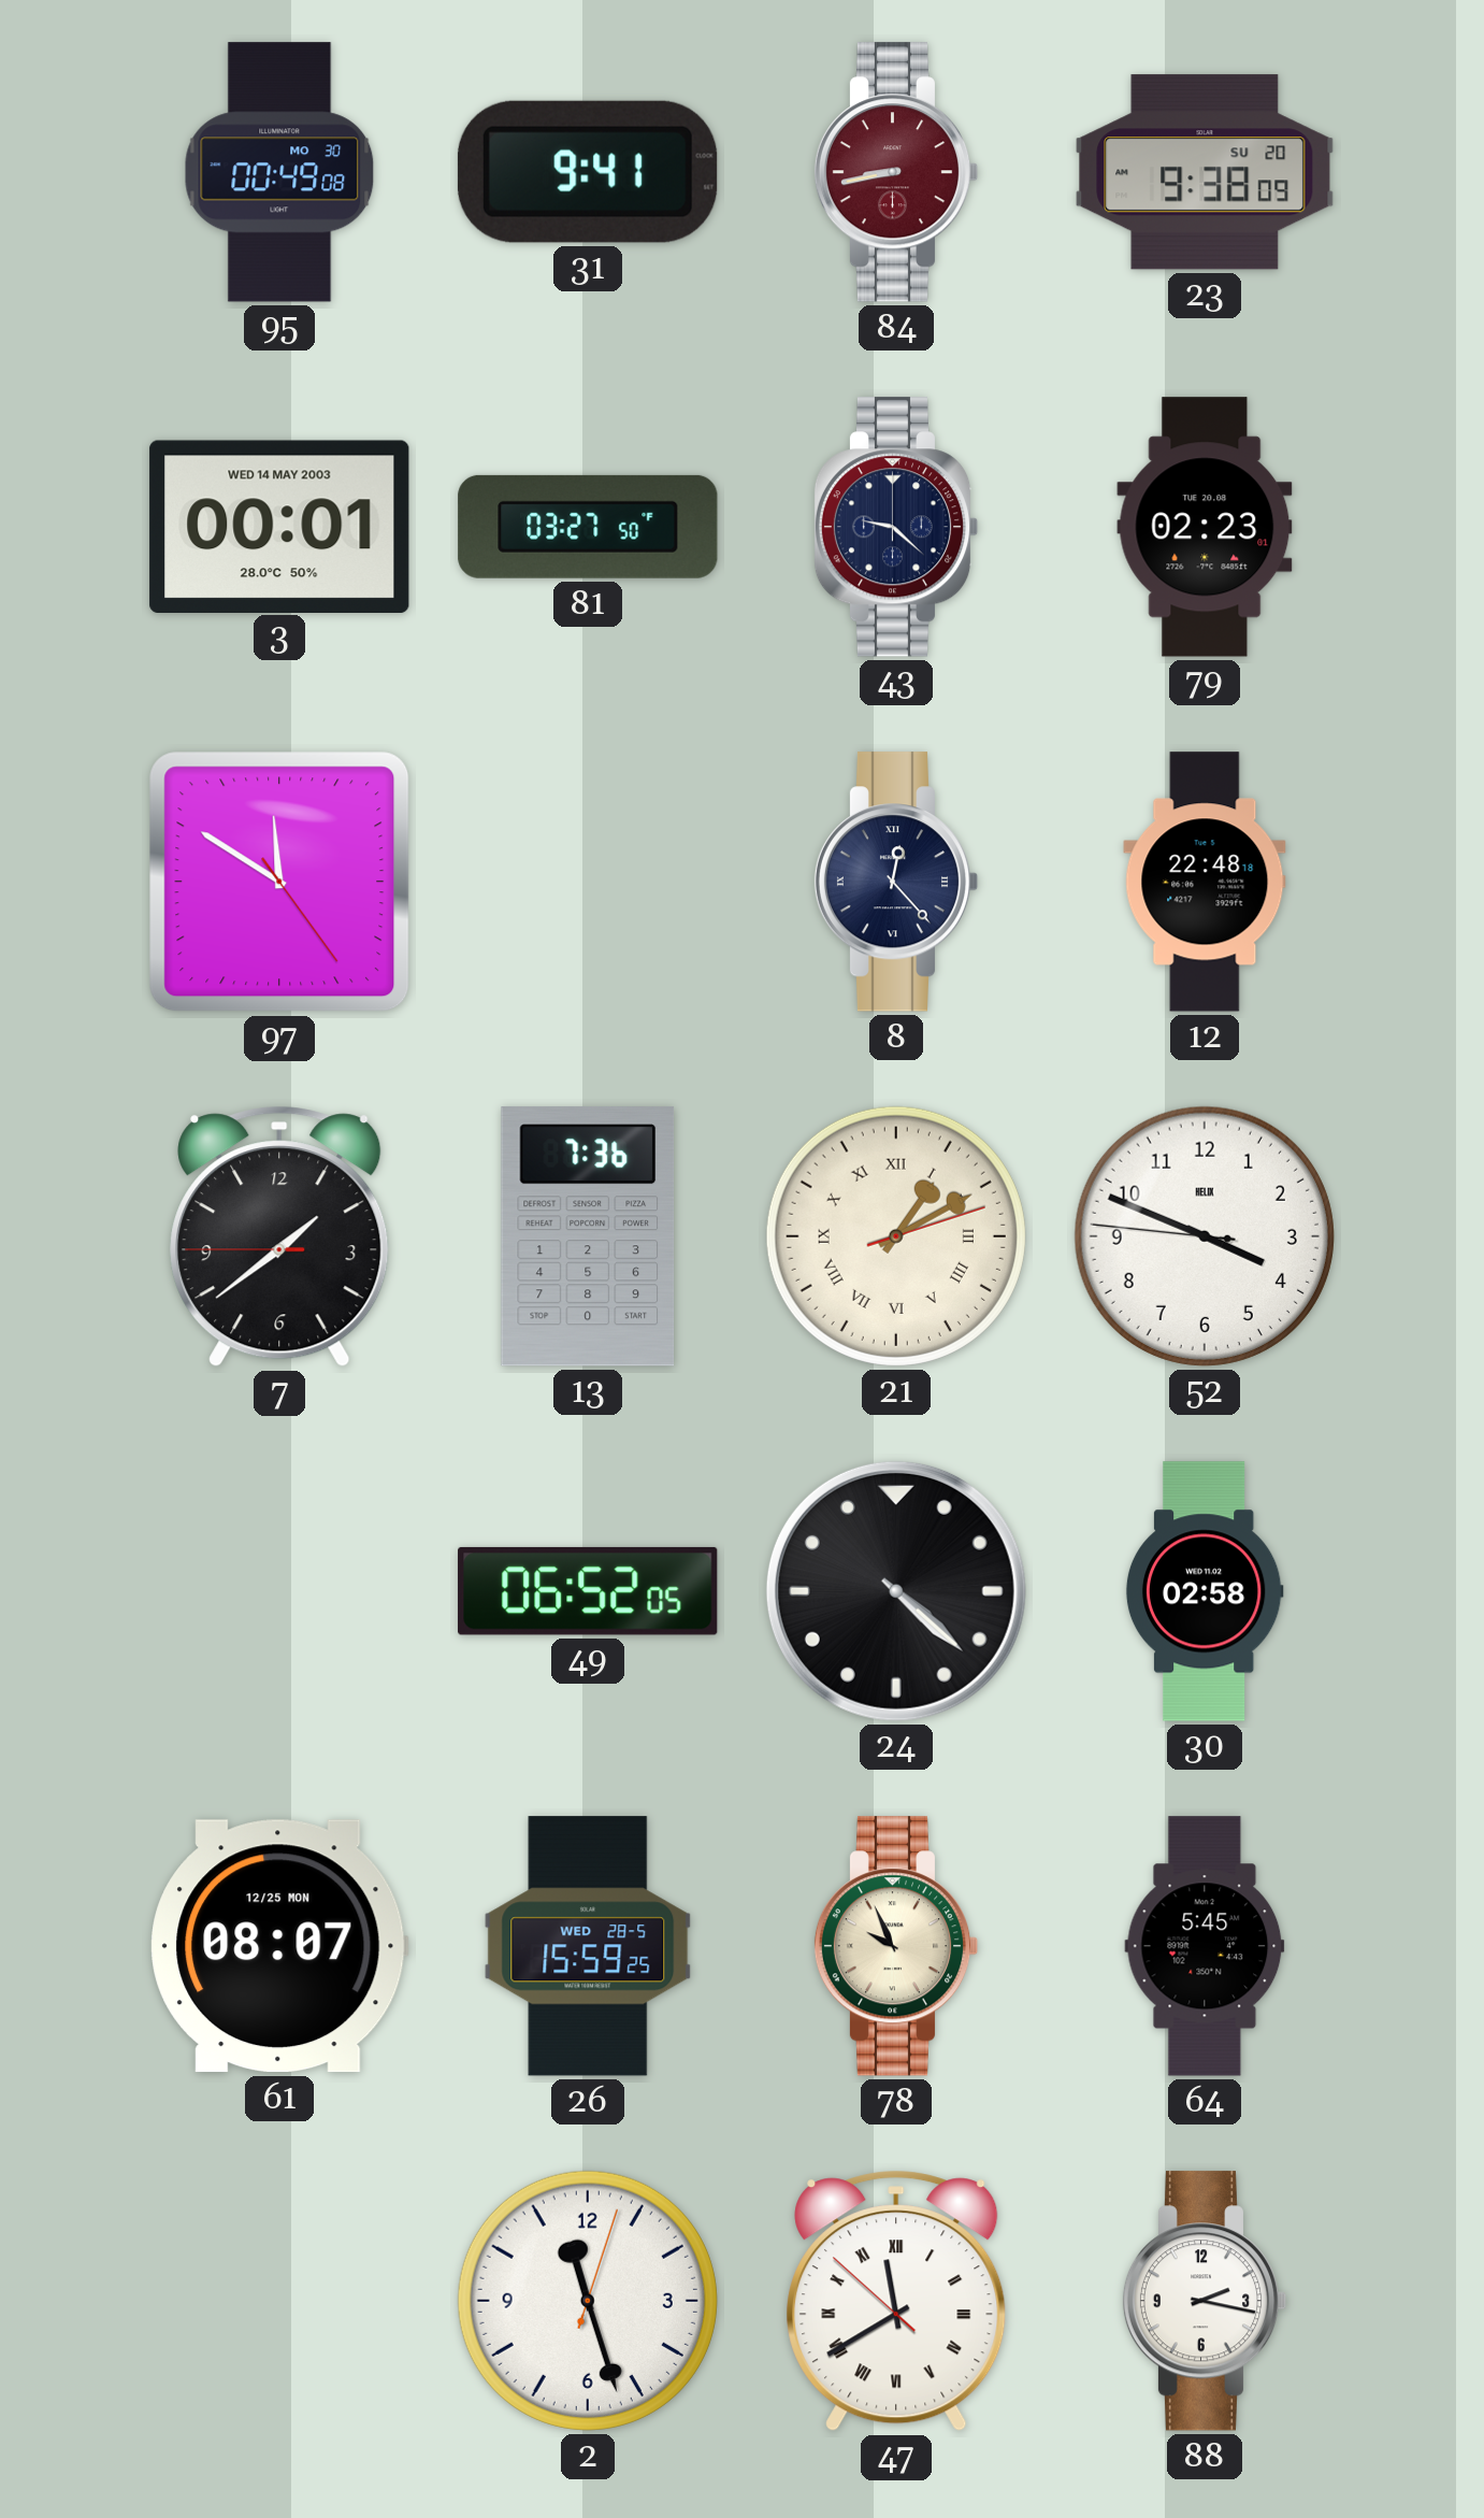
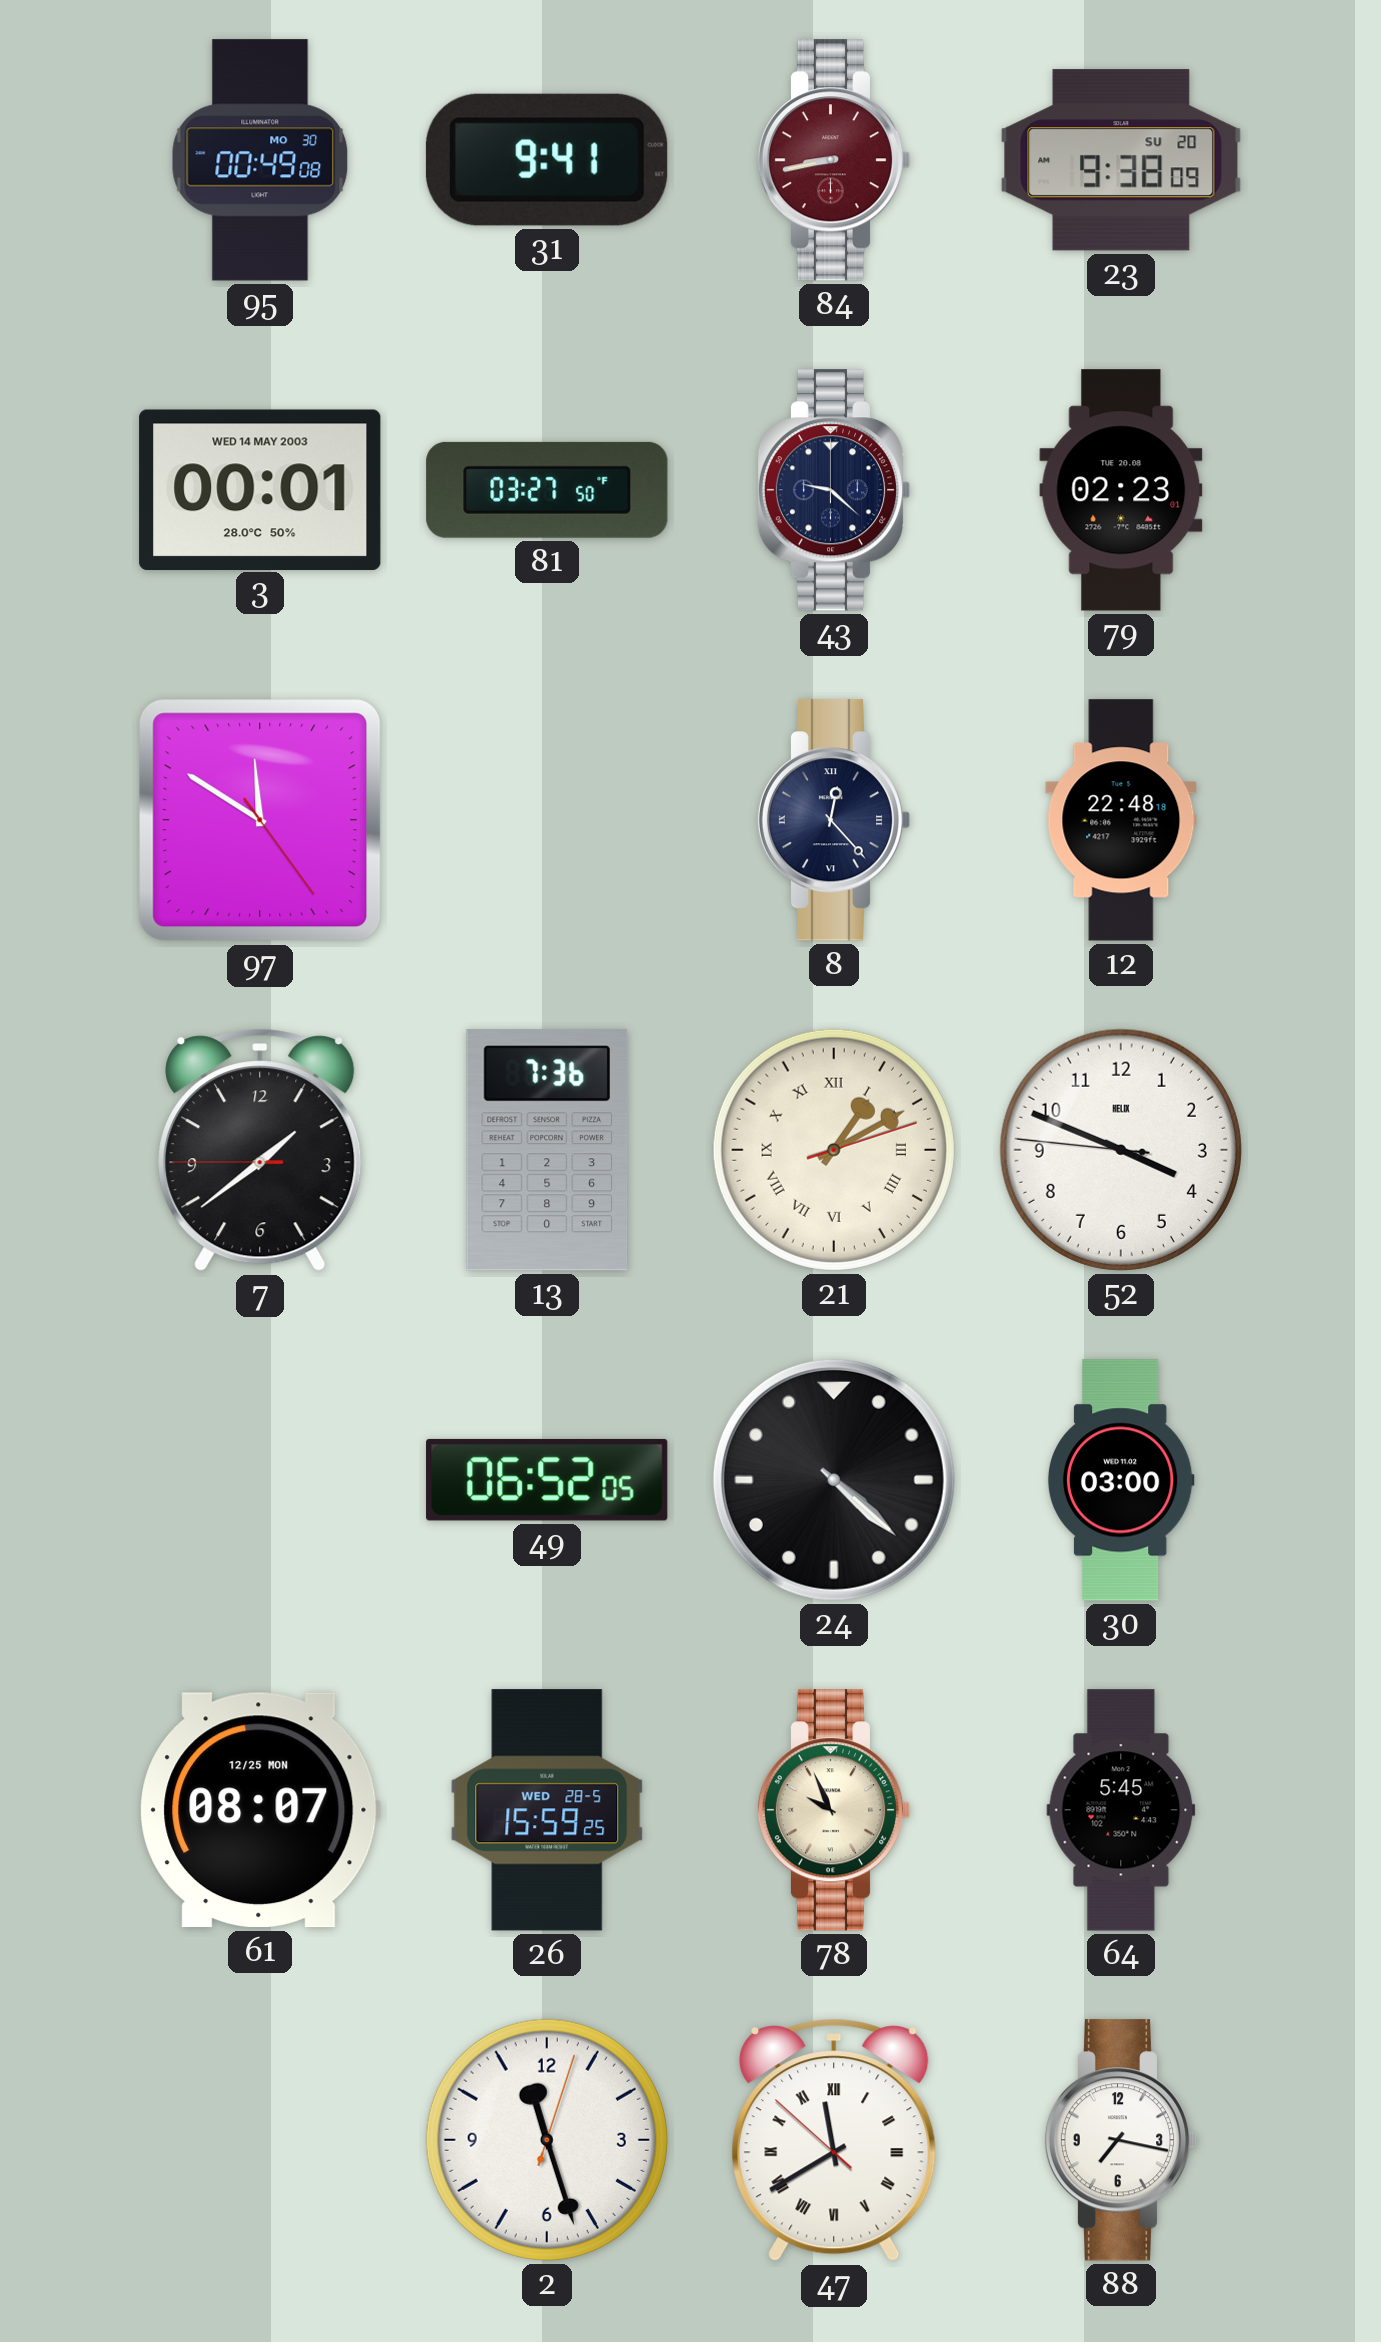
30: 02:58 -> 03:00
88: 2:17 -> 7:17
